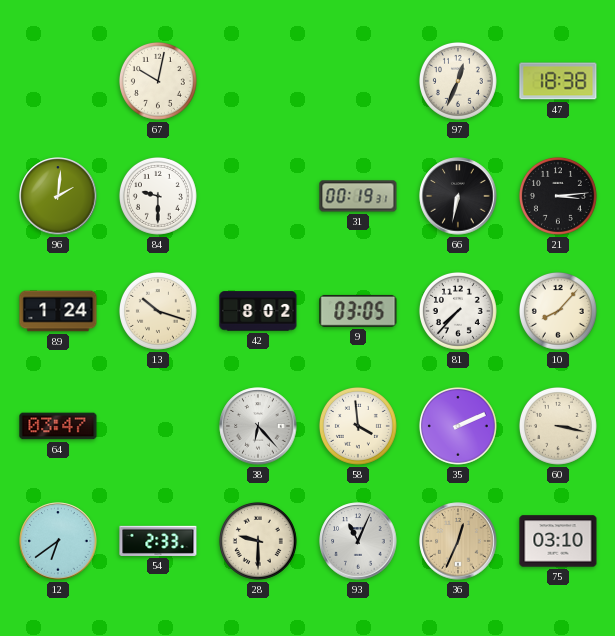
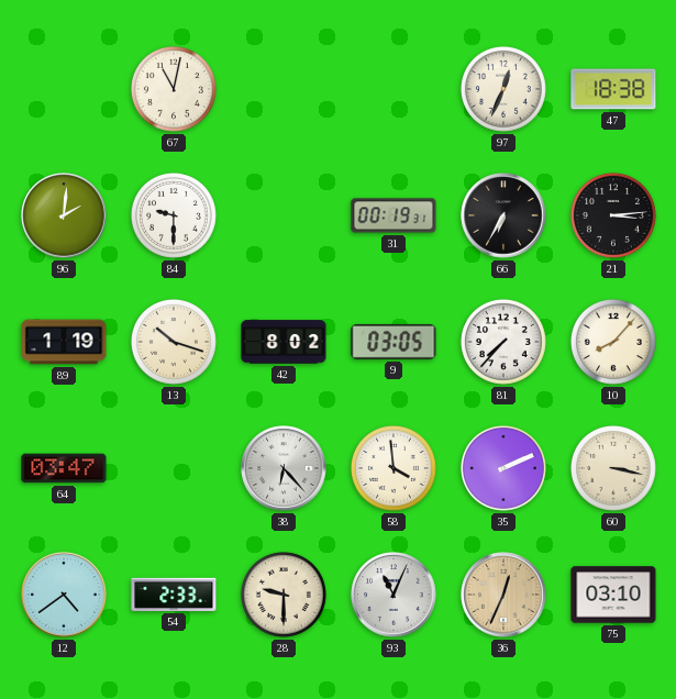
67: 10:02 -> 11:02
66: 6:32 -> 6:35
89: 1:24 -> 1:19
12: 6:39 -> 4:39
